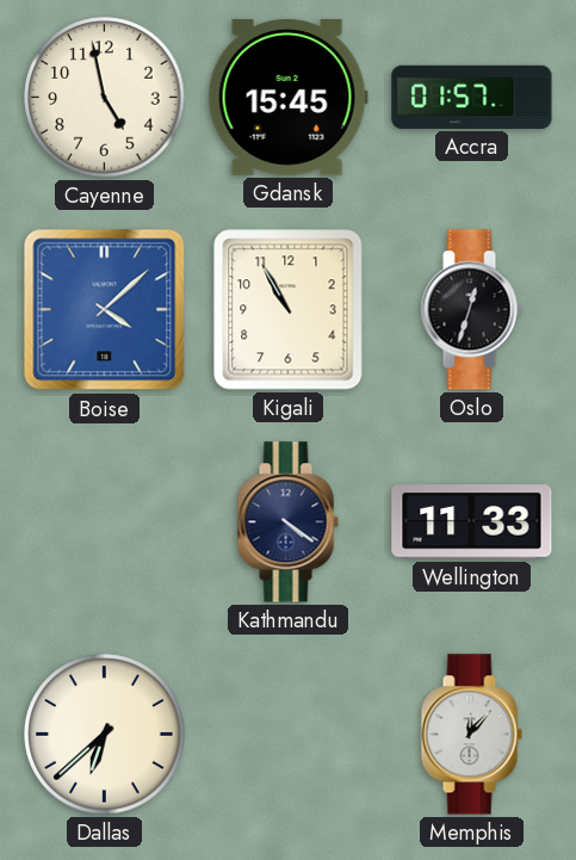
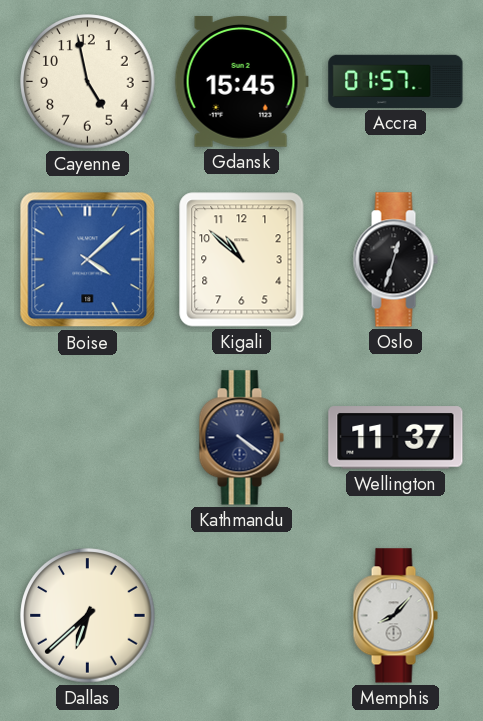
Kigali: 10:55 -> 10:52
Wellington: 11:33 -> 11:37
Memphis: 12:07 -> 8:07
